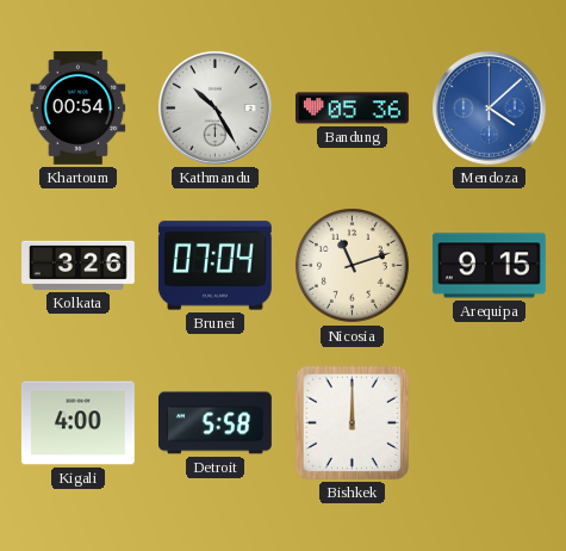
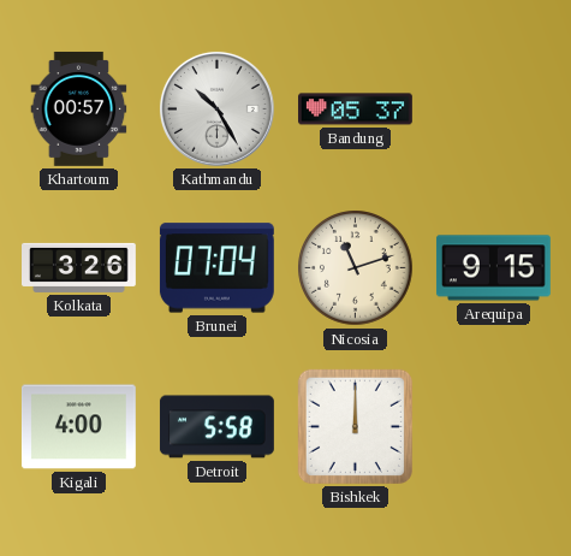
Khartoum: 00:54 -> 00:57
Bandung: 05:36 -> 05:37
Mendoza: 4:08 -> none
